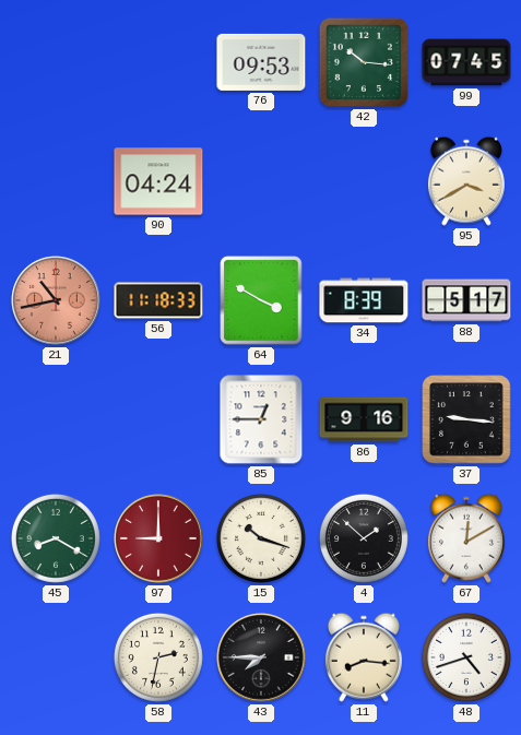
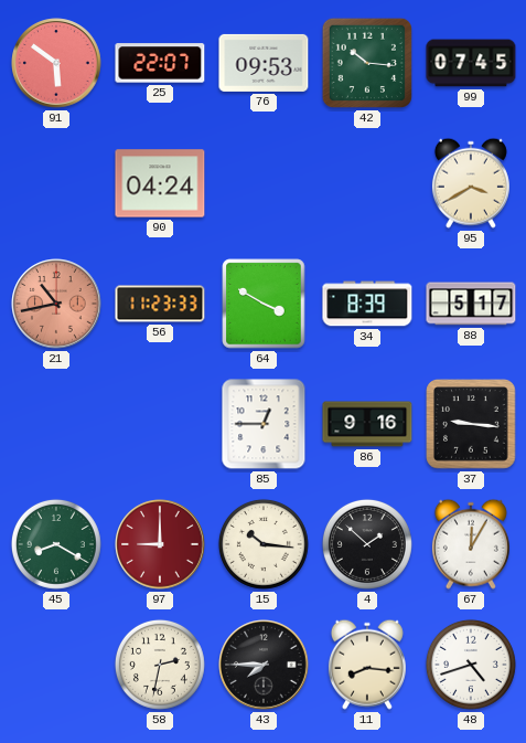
91: none -> 5:51
25: none -> 22:07
56: 11:18 -> 11:23
15: 10:18 -> 10:16
67: 12:10 -> 12:05
